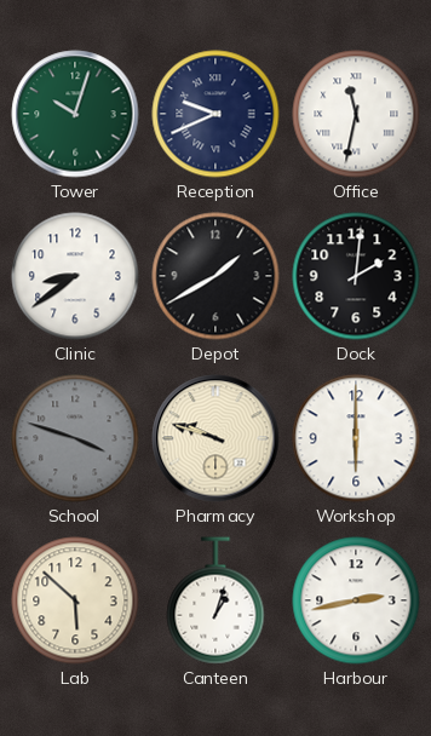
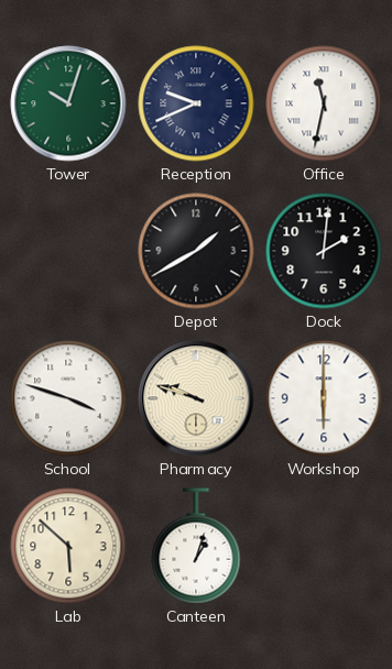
Clinic: 8:39 -> none
School dial: grey -> white
Harbour: 2:43 -> none
